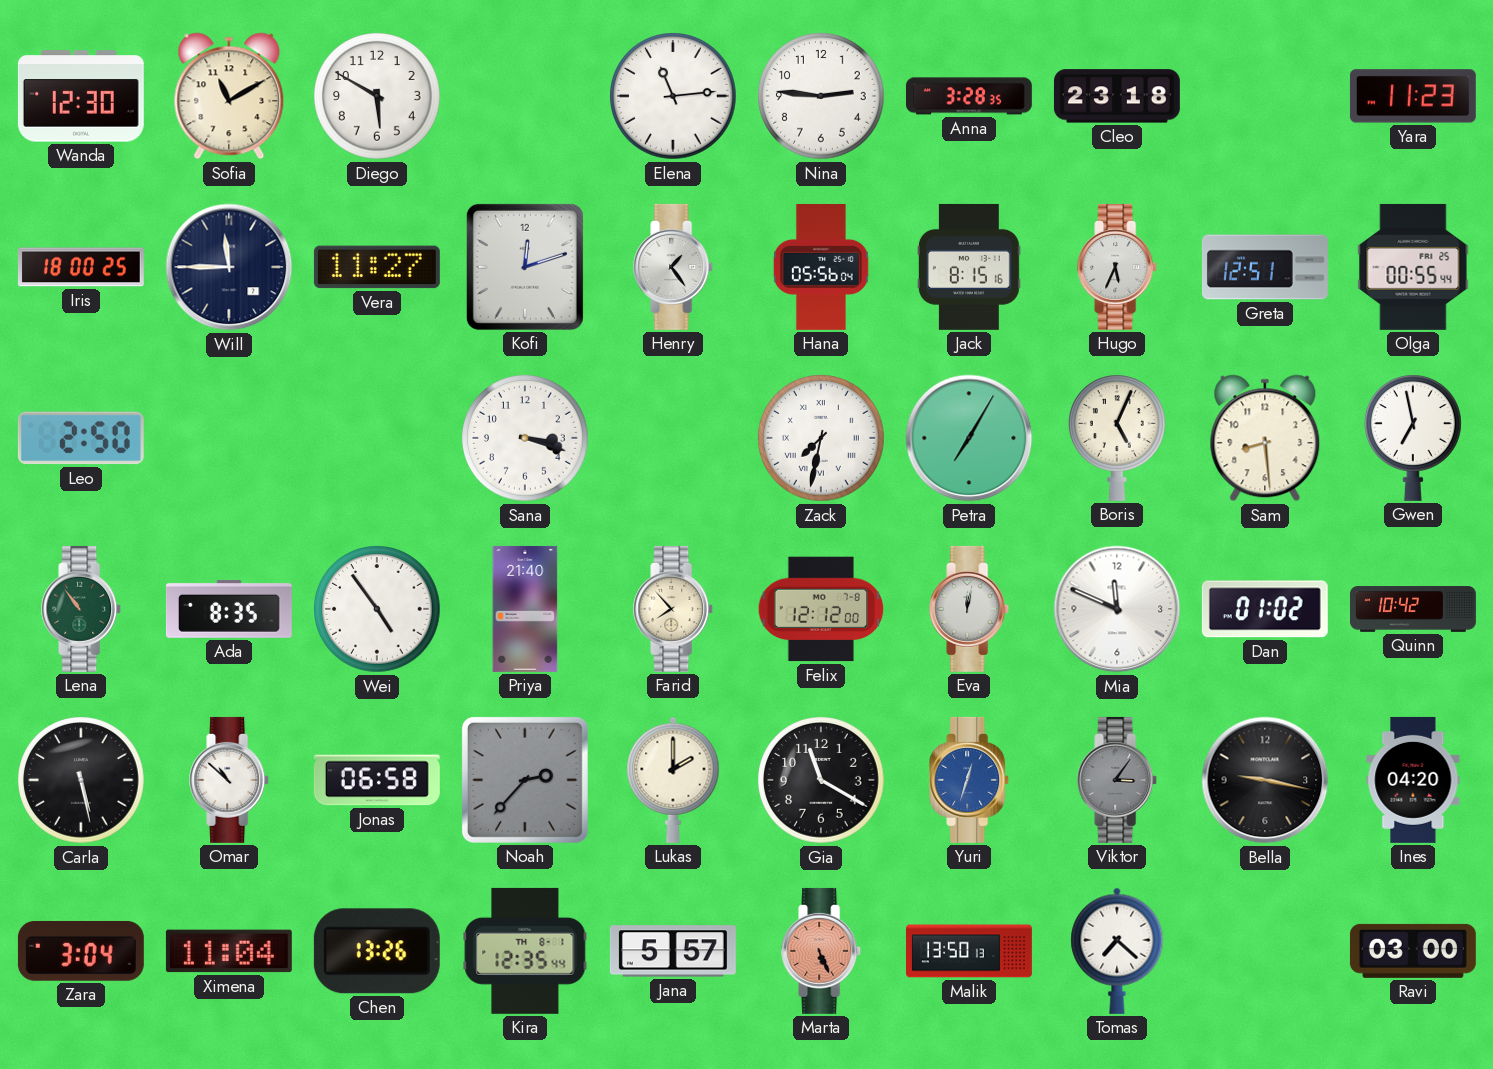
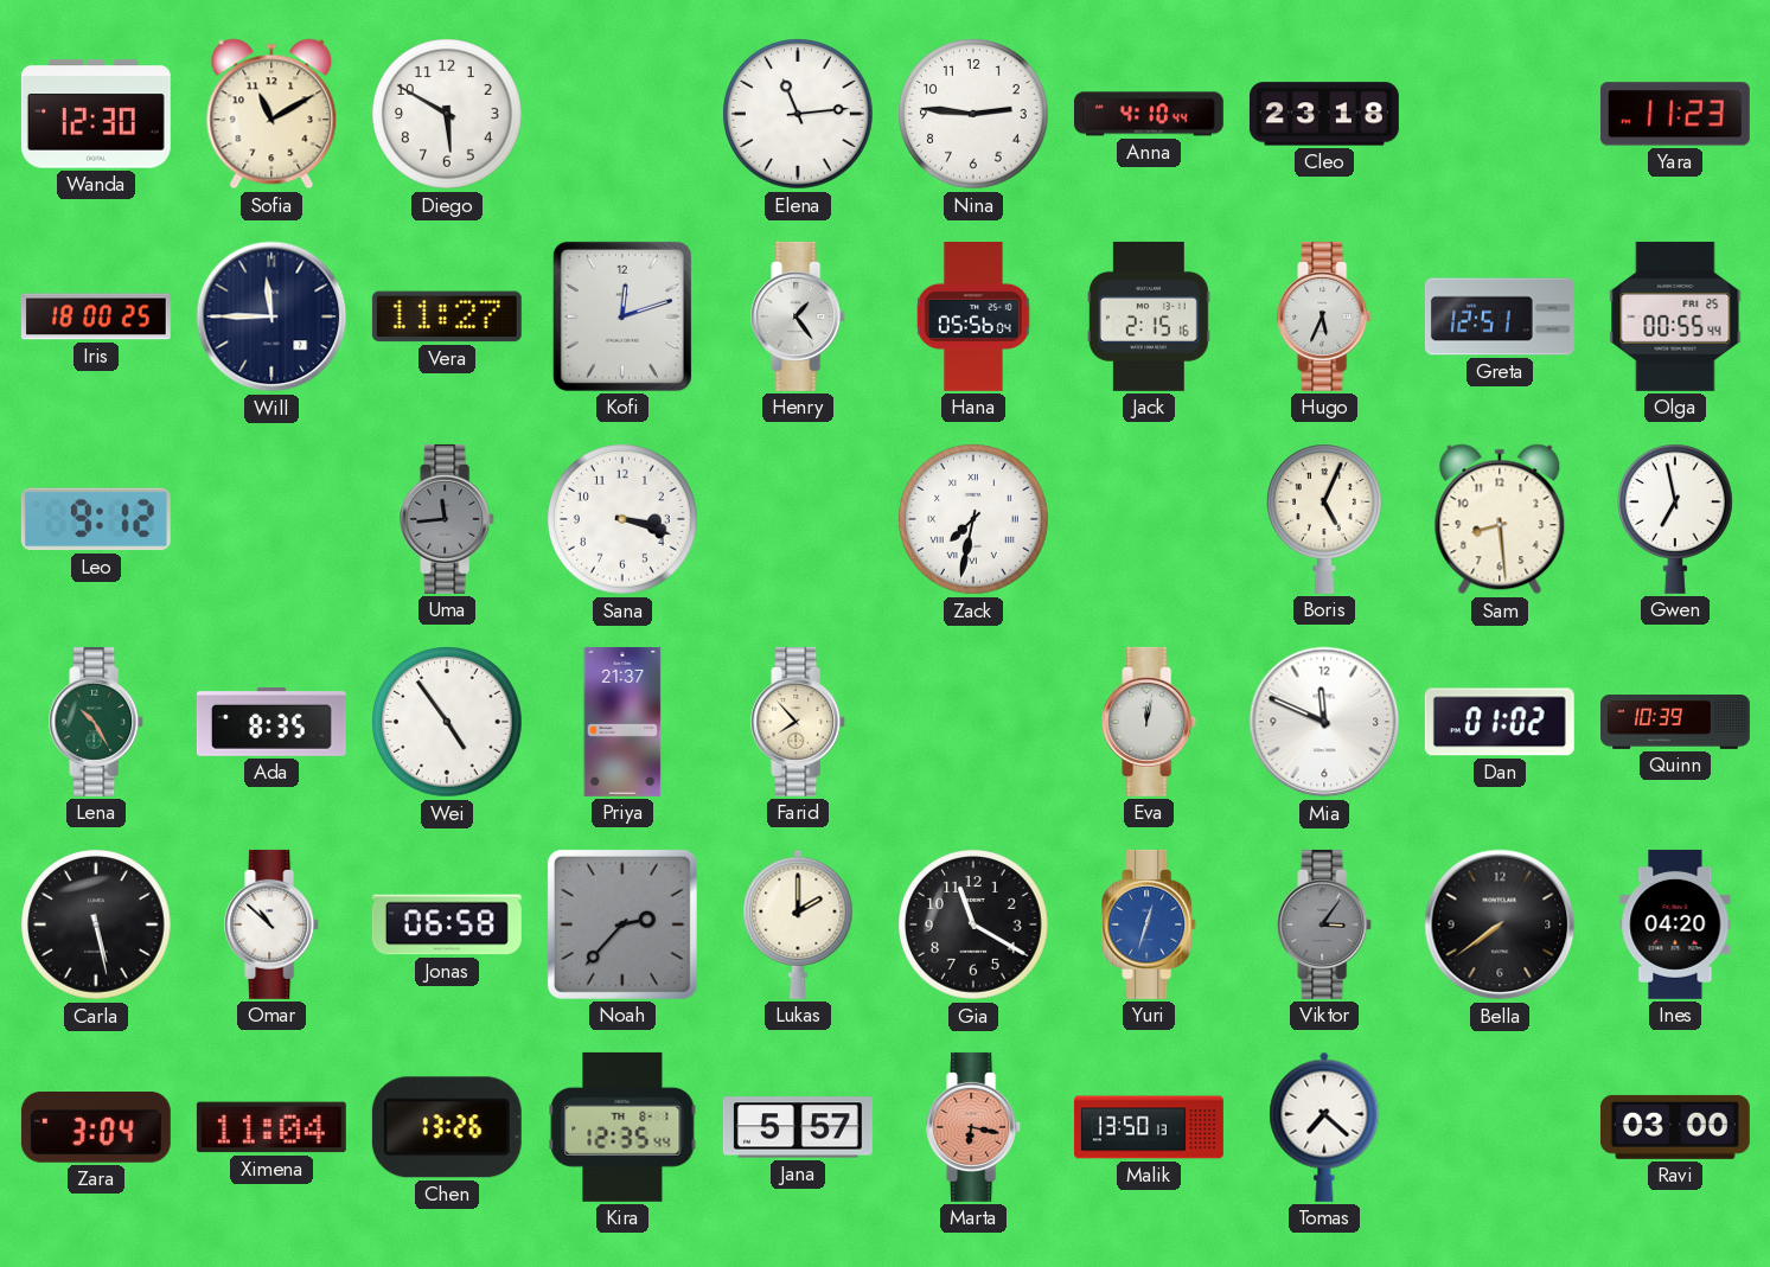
Anna: 3:28 -> 4:10
Jack: 8:15 -> 2:15
Leo: 2:50 -> 9:12
Uma: none -> 11:44
Petra: 7:05 -> none
Lena: 10:54 -> 10:25
Priya: 21:40 -> 21:37
Felix: 12:12 -> none
Quinn: 10:42 -> 10:39
Bella: 9:17 -> 7:39
Marta: 5:26 -> 6:17
